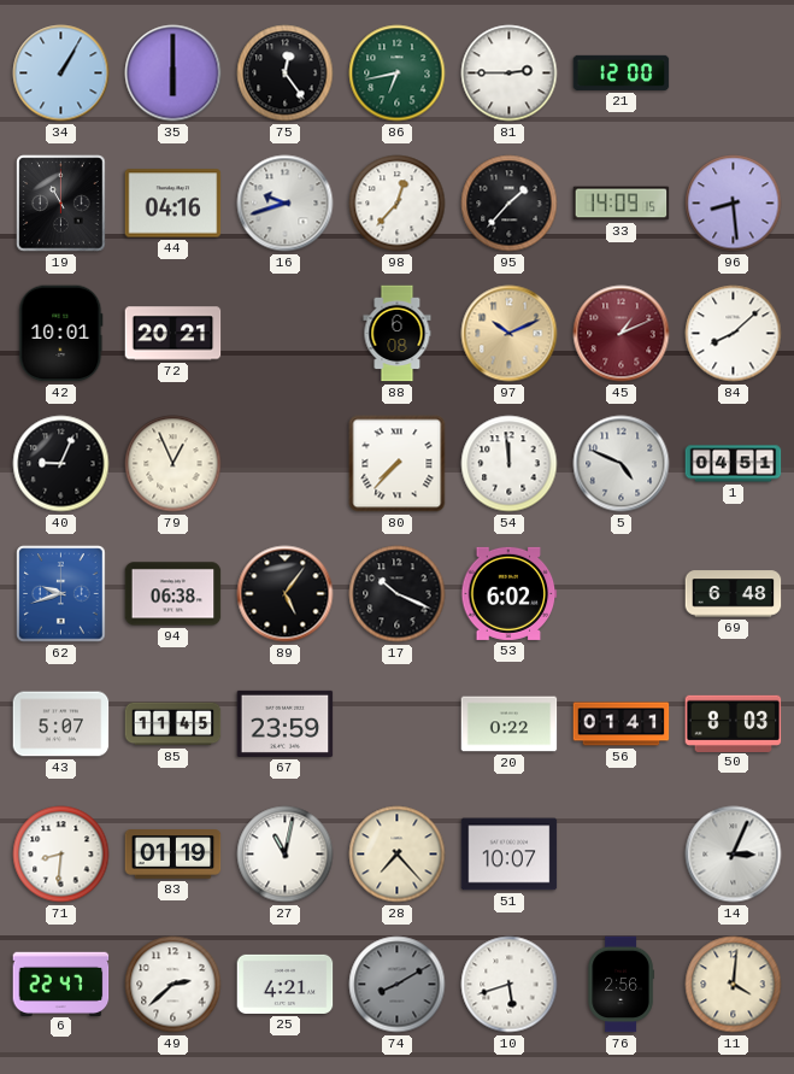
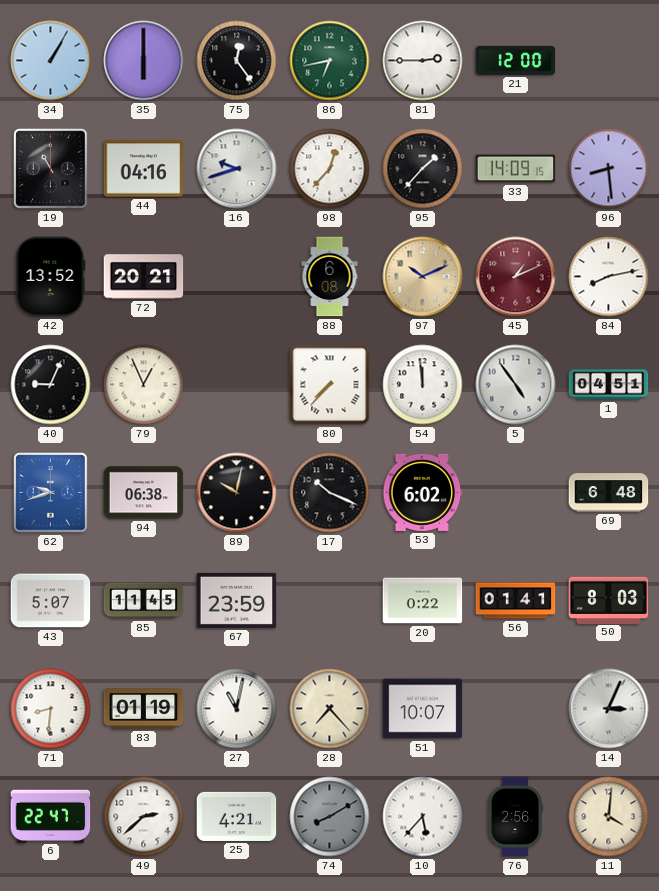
42: 10:01 -> 13:52
84: 8:08 -> 8:13
5: 4:49 -> 4:54
89: 5:06 -> 10:02
10: 5:42 -> 5:37
